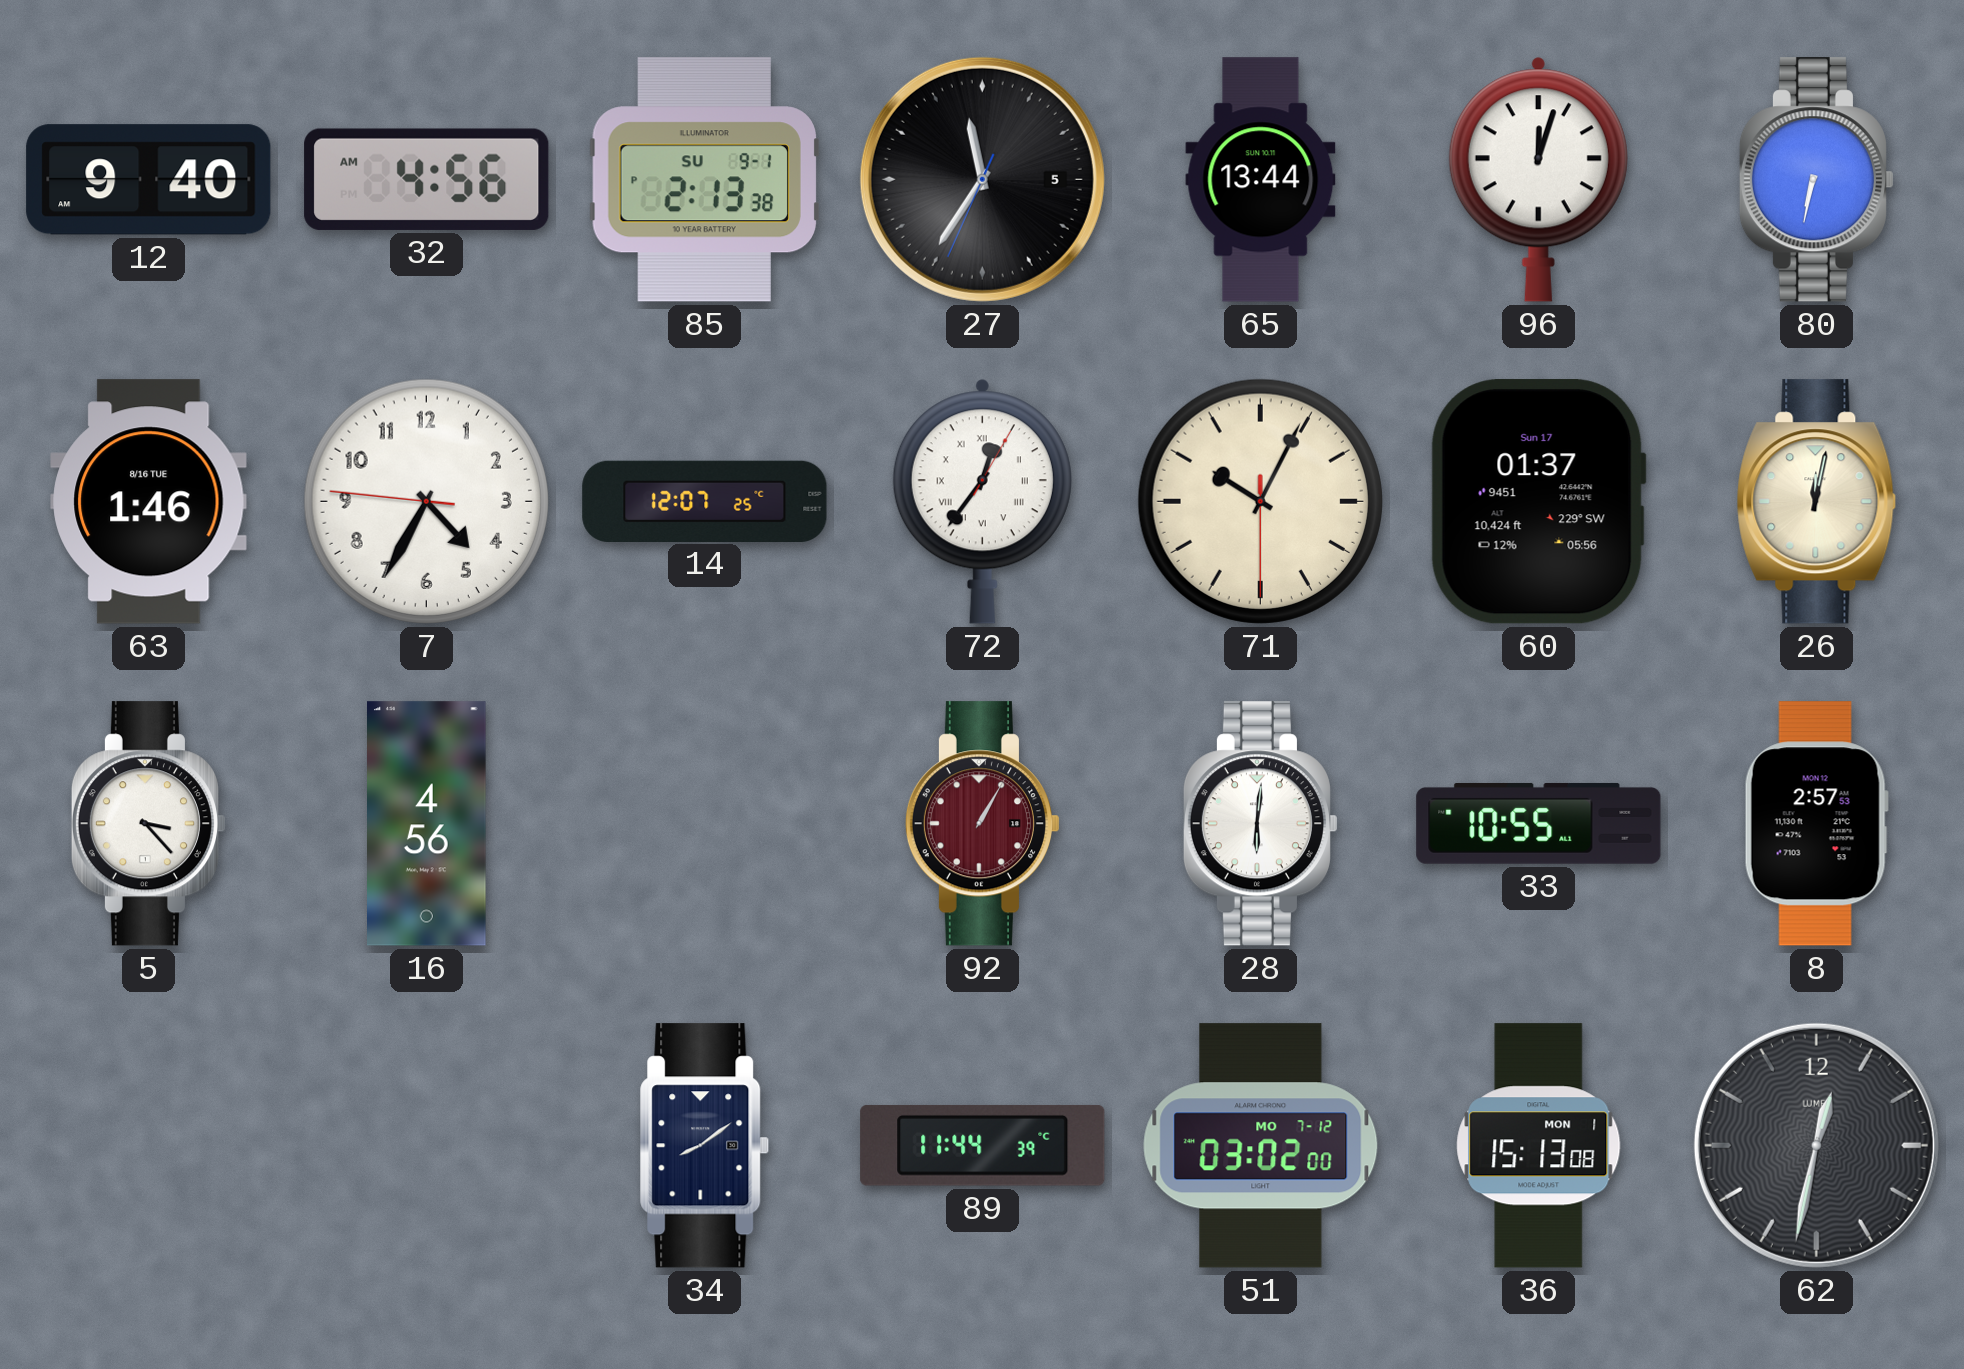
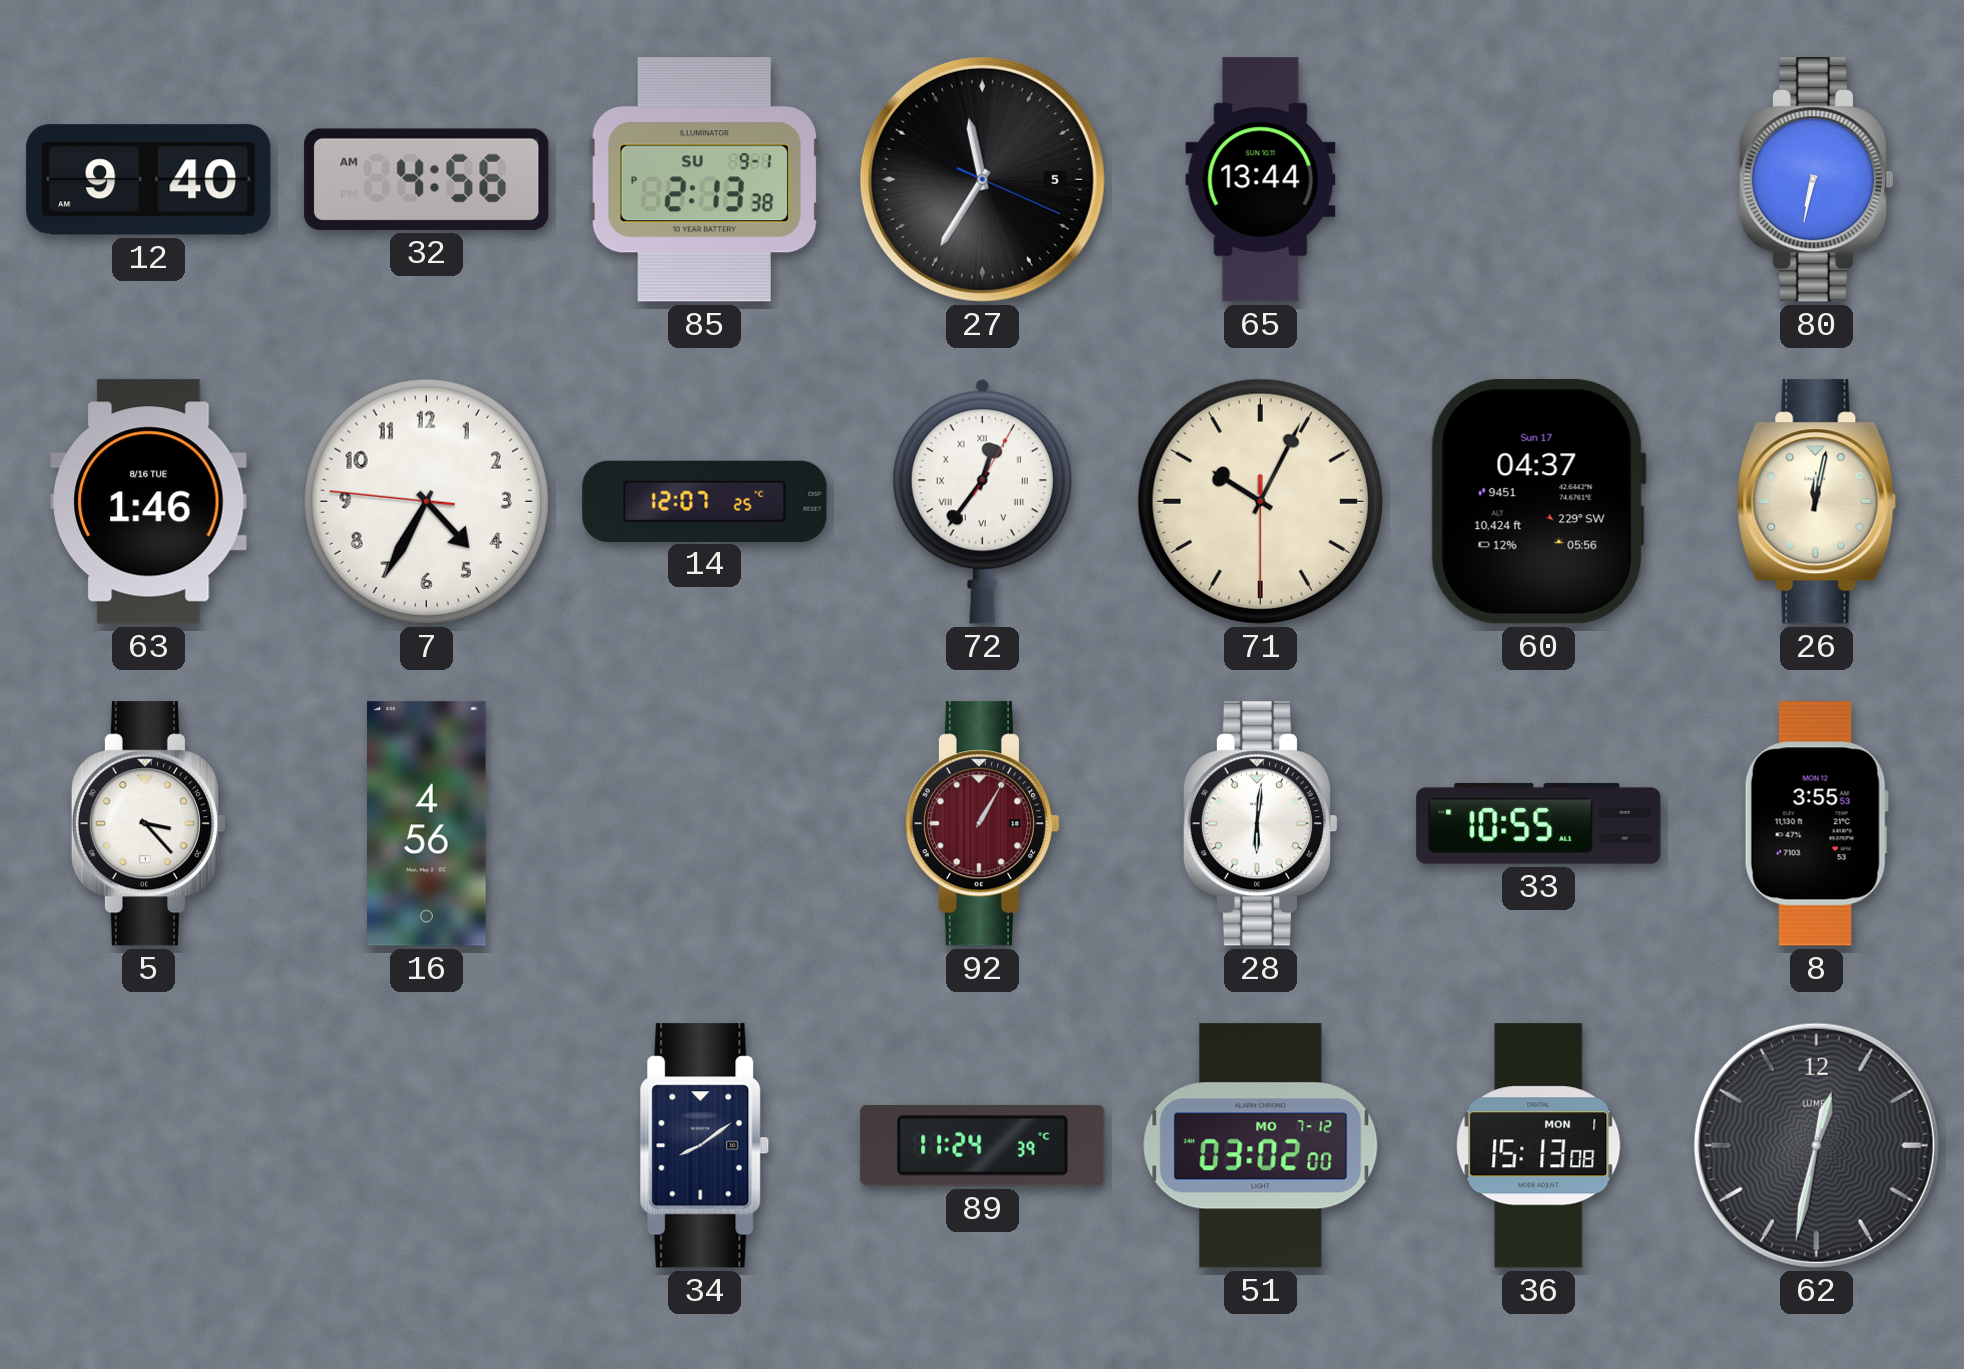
27: 11:35:34 -> 11:35:19
96: 12:03 -> none
60: 01:37 -> 04:37
8: 2:57 -> 3:55
89: 11:44 -> 11:24
